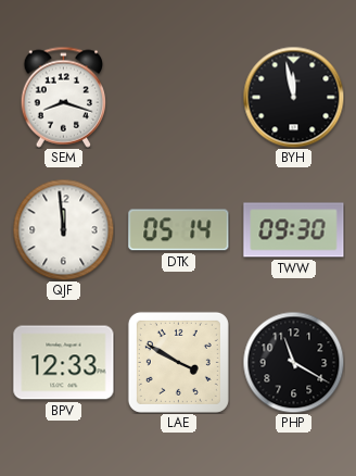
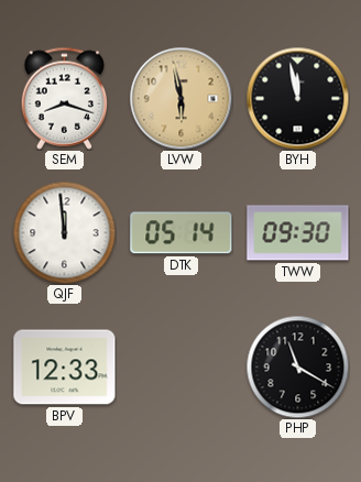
LVW: none -> 5:58
LAE: 3:50 -> none
